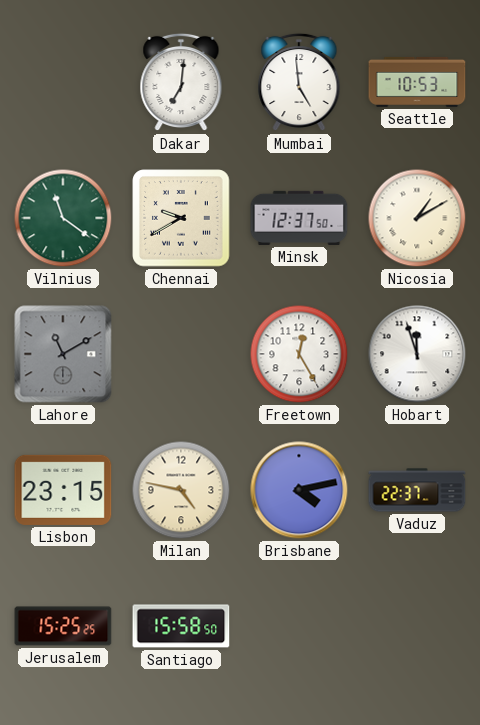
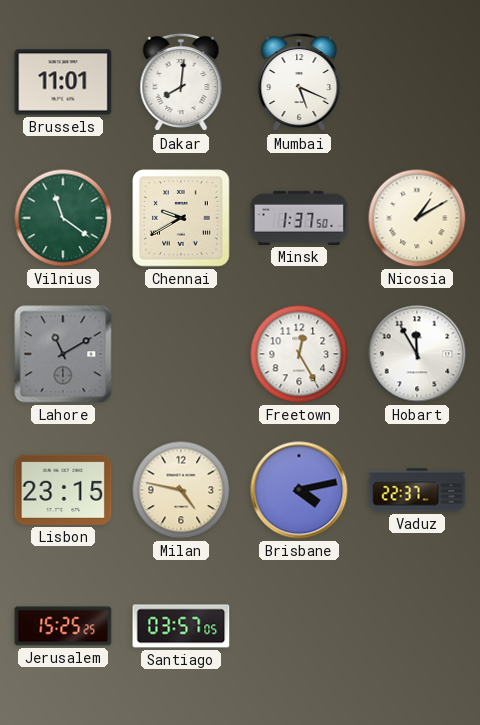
Brussels: none -> 11:01
Dakar: 7:01 -> 8:01
Mumbai: 4:59 -> 5:19
Seattle: 10:53 -> none
Minsk: 12:37 -> 1:37
Hobart: 11:57 -> 11:55
Santiago: 15:58 -> 03:57
